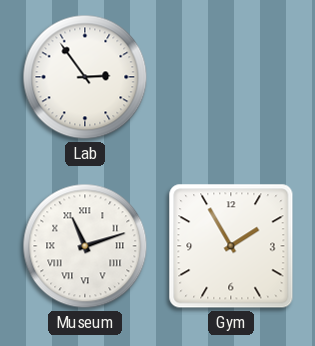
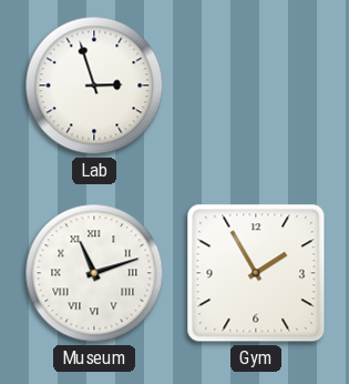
Lab: 2:54 -> 2:57
